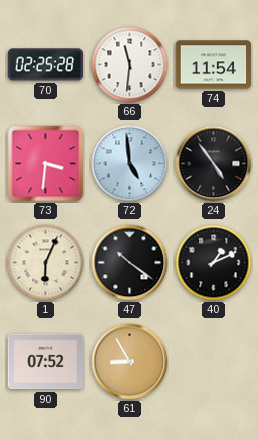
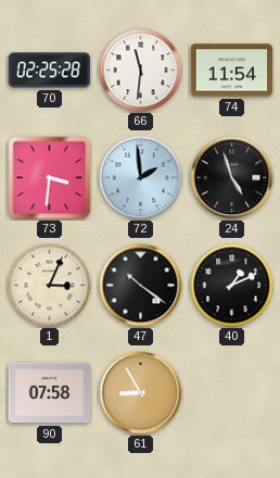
72: 4:59 -> 1:59
24: 4:54 -> 4:57
1: 6:04 -> 3:04
90: 07:52 -> 07:58
